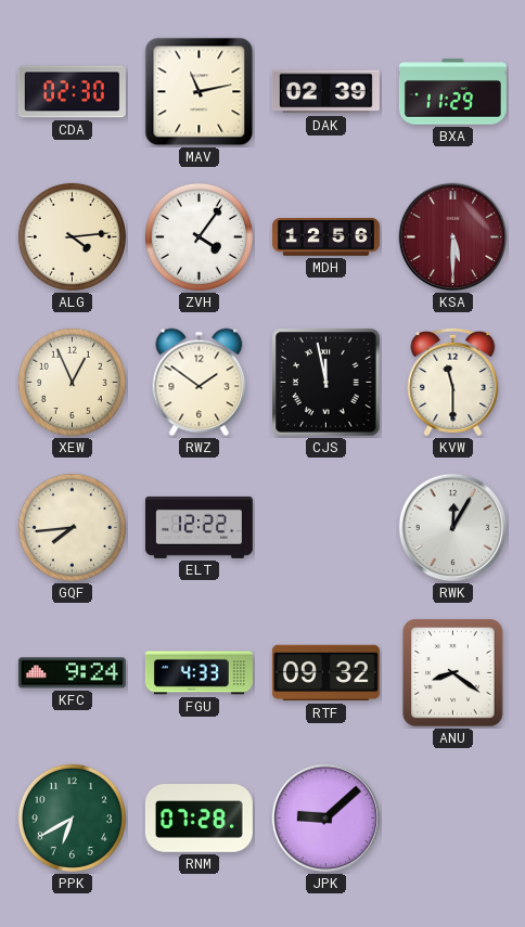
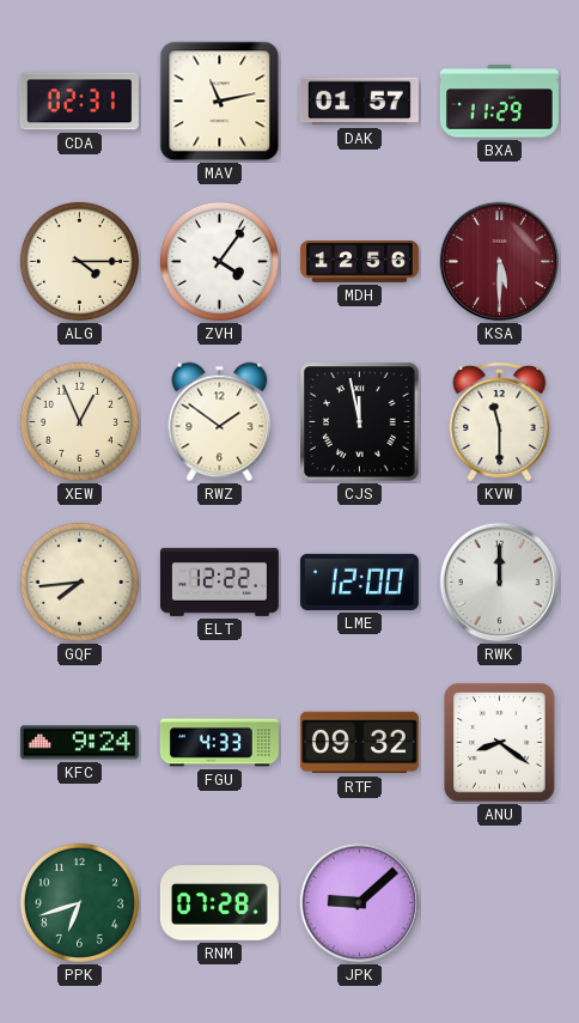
CDA: 02:30 -> 02:31
DAK: 02:39 -> 01:57
ALG: 4:14 -> 4:15
LME: none -> 12:00
RWK: 12:05 -> 12:00
PPK: 6:40 -> 6:42
